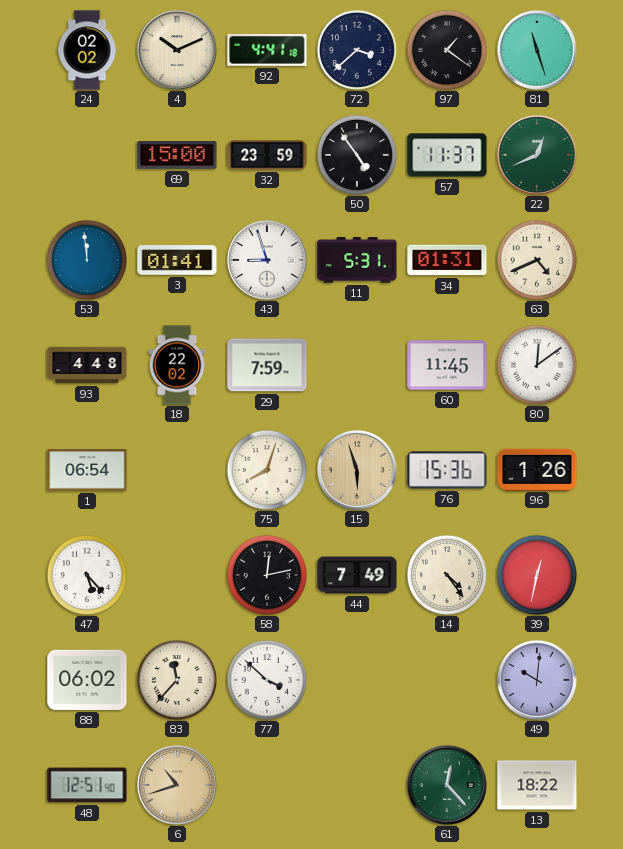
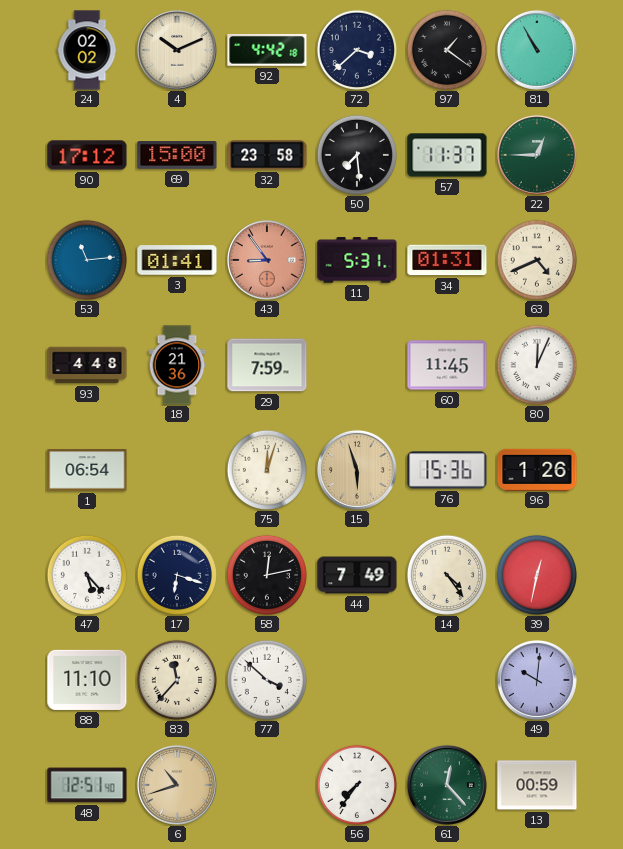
92: 4:41 -> 4:42
81: 11:27 -> 10:55
90: none -> 17:12
32: 23:59 -> 23:58
50: 4:54 -> 7:29
22: 12:41 -> 12:45
53: 11:59 -> 11:14
43: 8:57 -> 8:54
43 dial: white -> salmon
18: 22:02 -> 21:36
80: 12:09 -> 12:04
75: 8:03 -> 12:03
17: none -> 6:18
88: 06:02 -> 11:10
56: none -> 7:36
13: 18:22 -> 00:59
